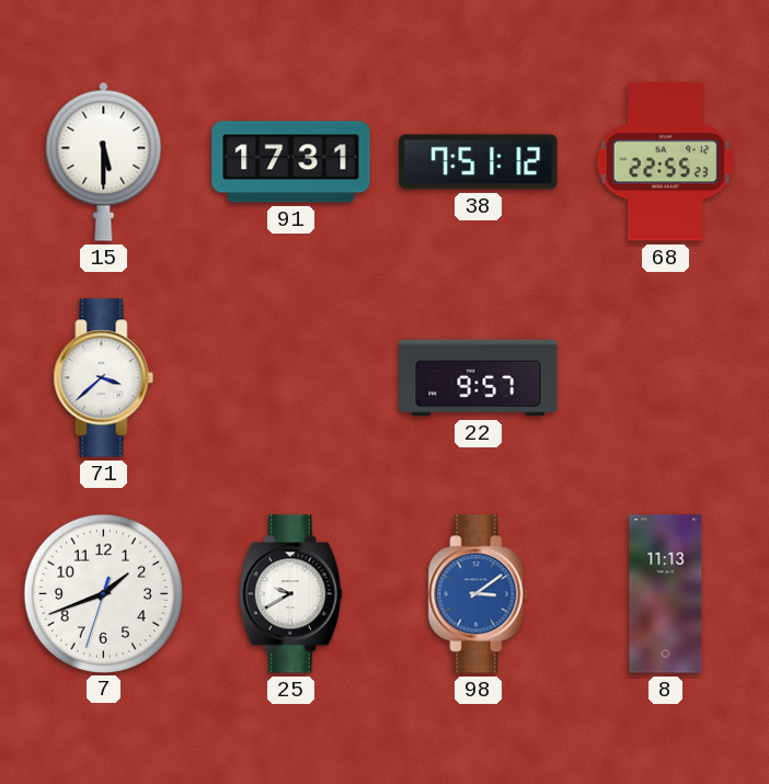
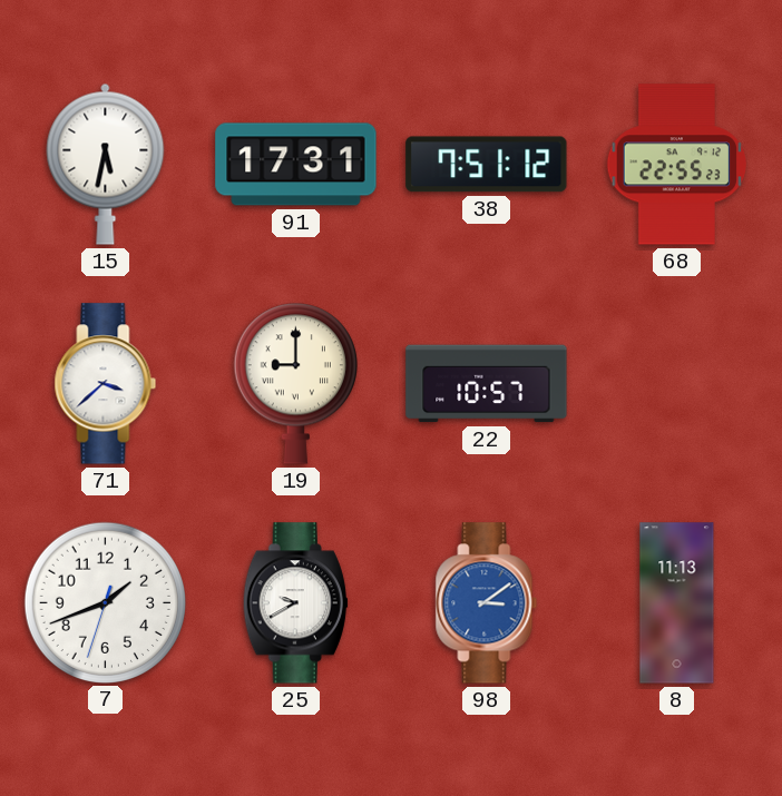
15: 5:30 -> 5:32
19: none -> 9:00
22: 9:57 -> 10:57
